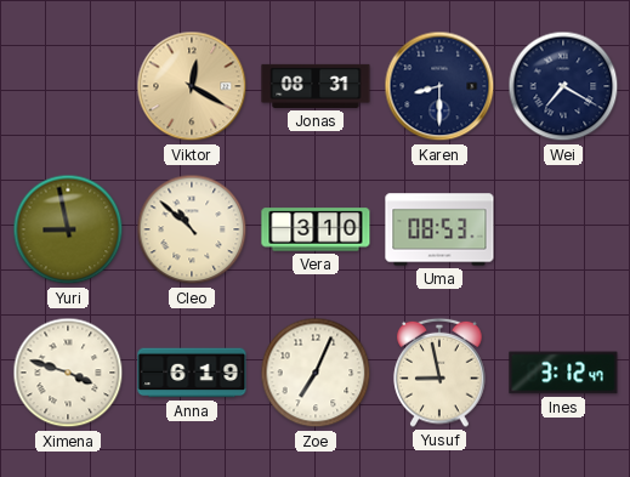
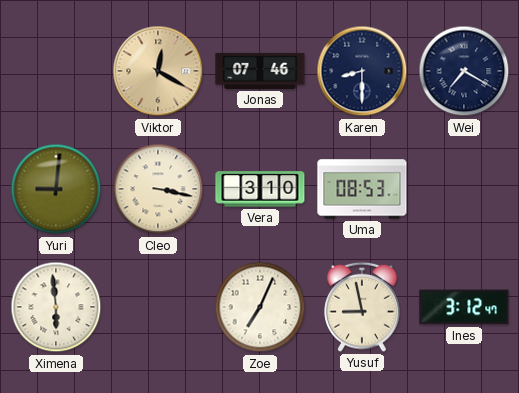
Jonas: 08:31 -> 07:46
Yuri: 8:58 -> 9:01
Cleo: 10:52 -> 3:17
Ximena: 3:48 -> 5:59
Anna: 6:19 -> none
